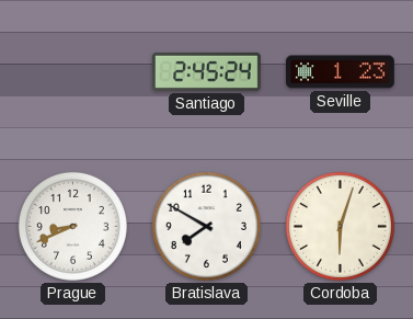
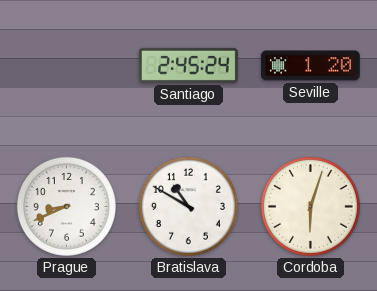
Seville: 1:23 -> 1:20
Bratislava: 7:50 -> 10:50
